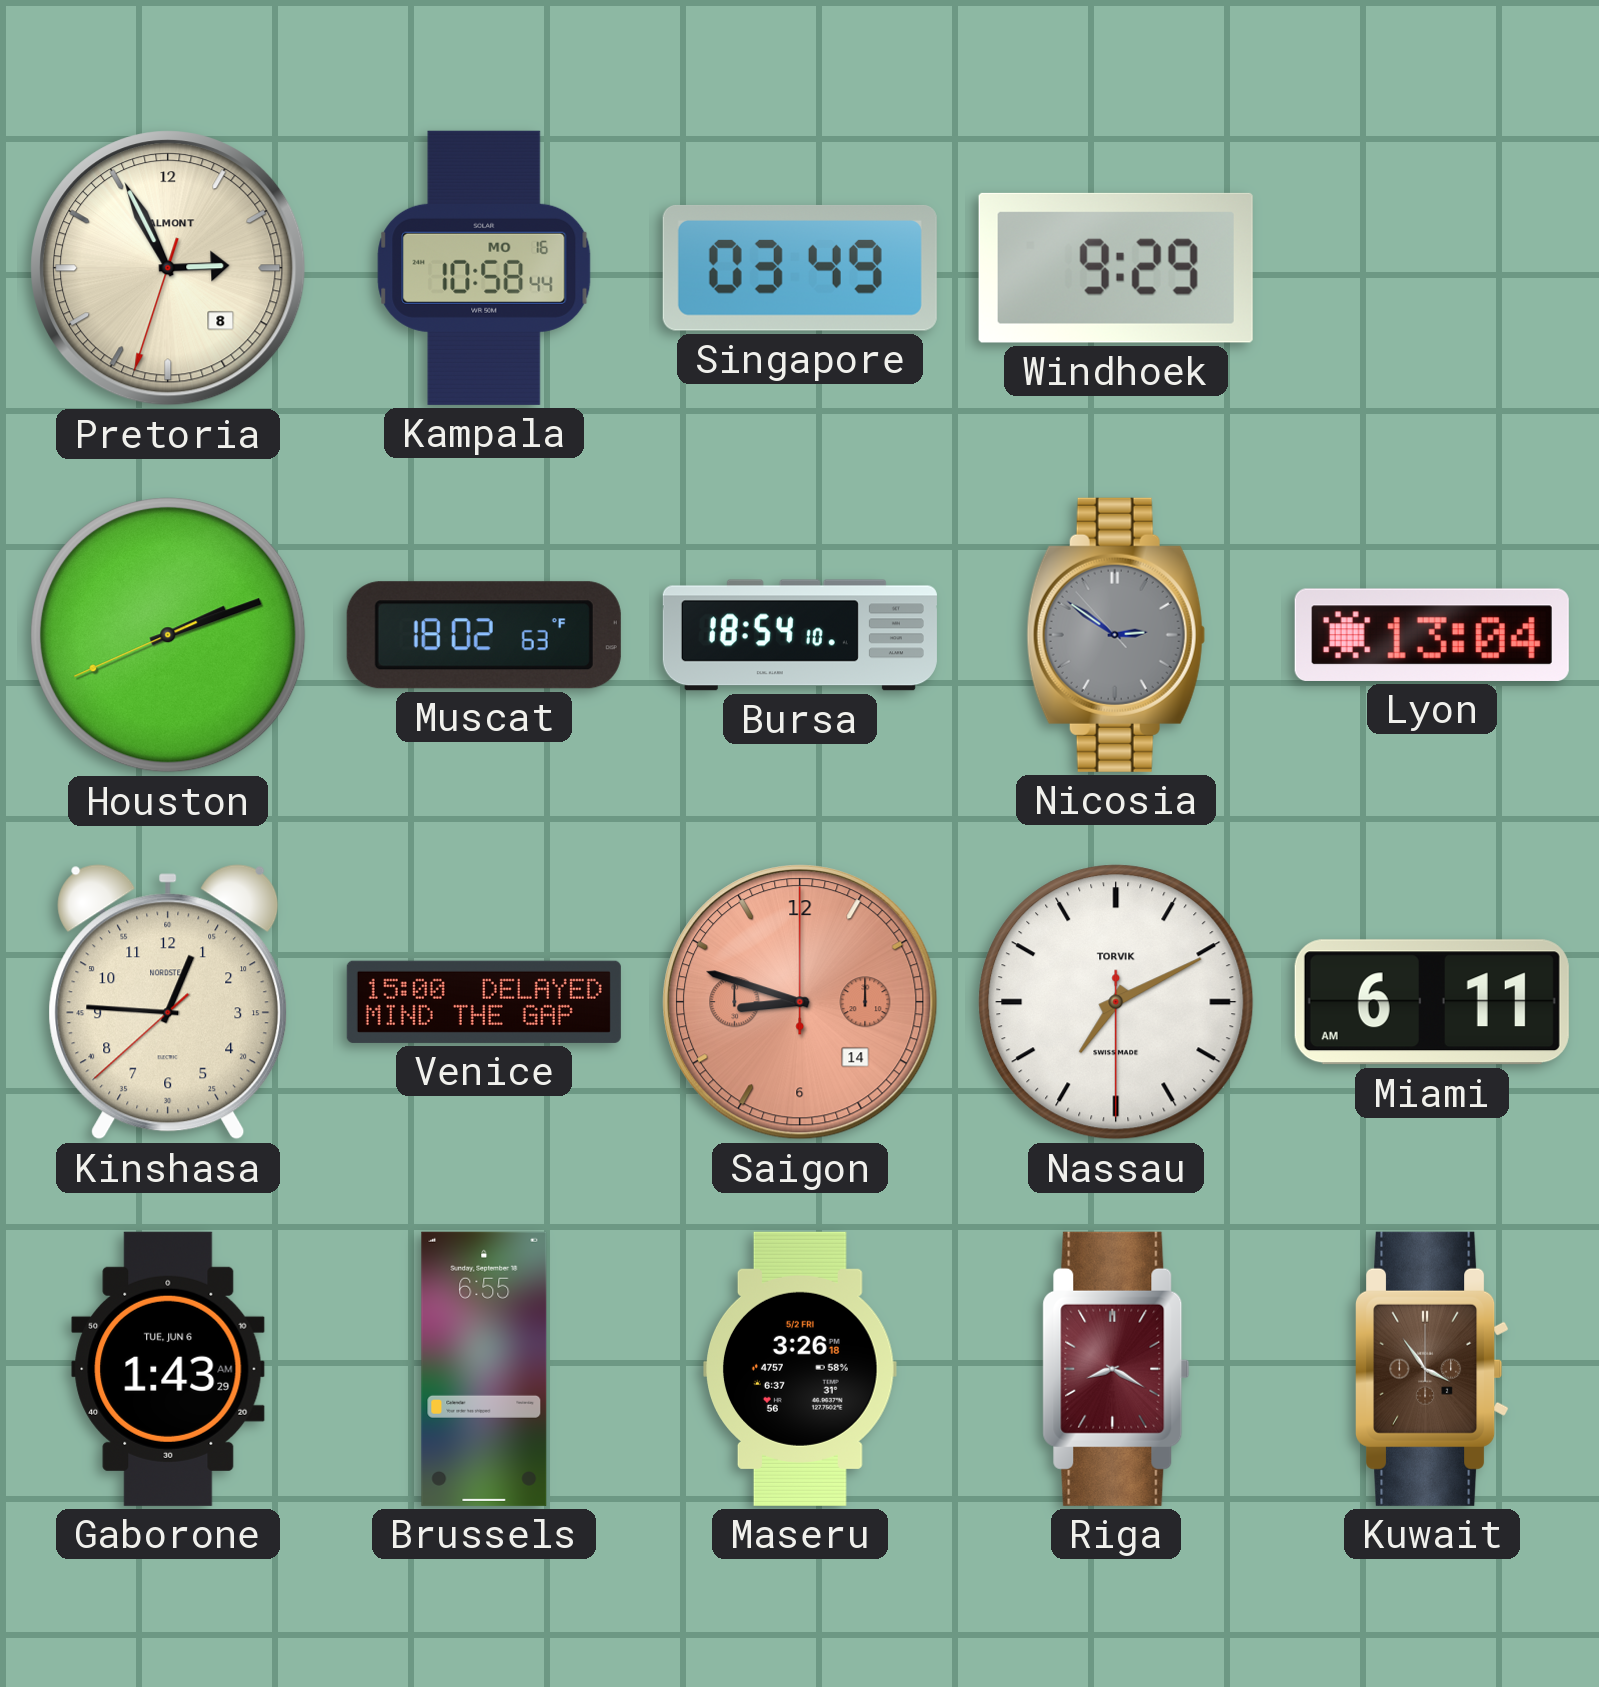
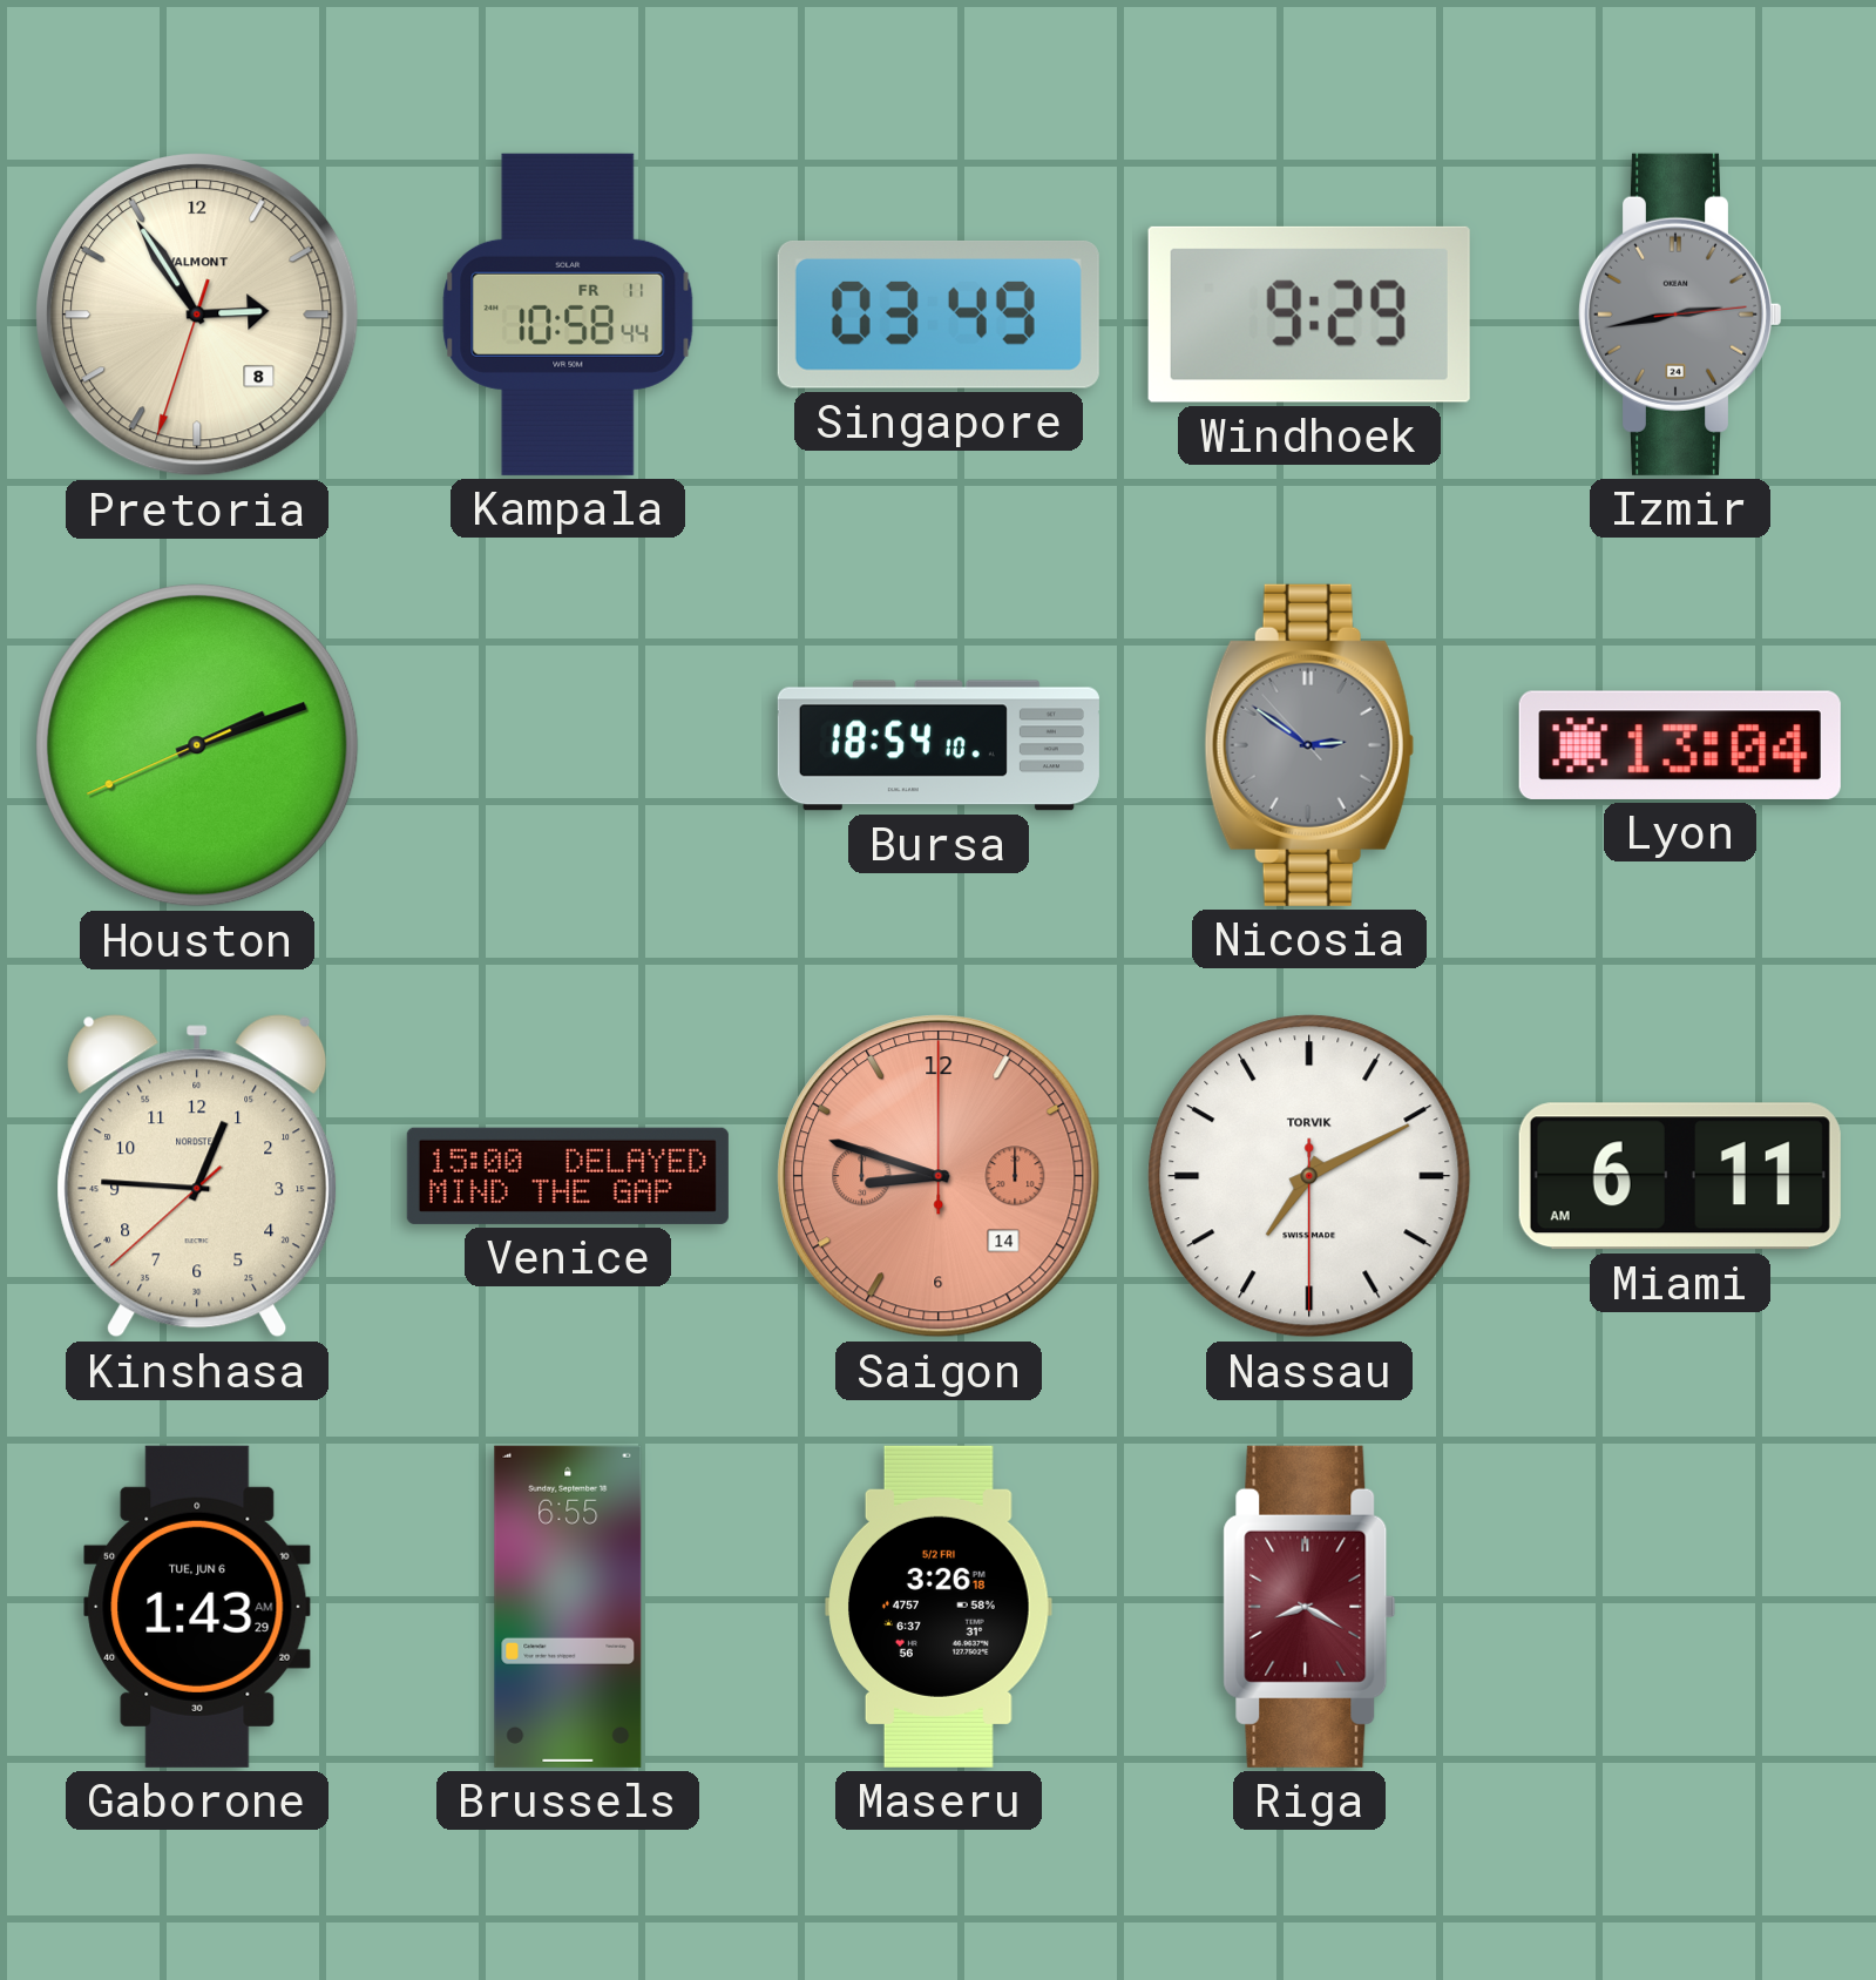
Pretoria: 2:55 -> 2:54
Kampala date: MO 16 -> FR 11
Izmir: none -> 2:43
Muscat: 18:02 -> none
Kuwait: 3:54 -> none
